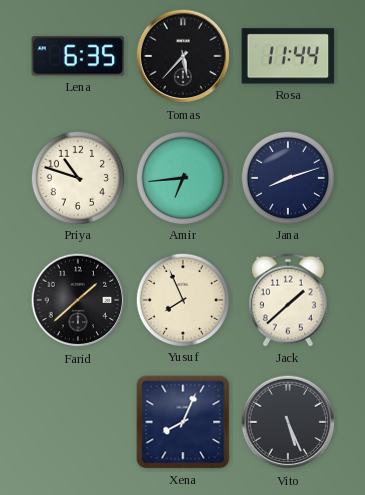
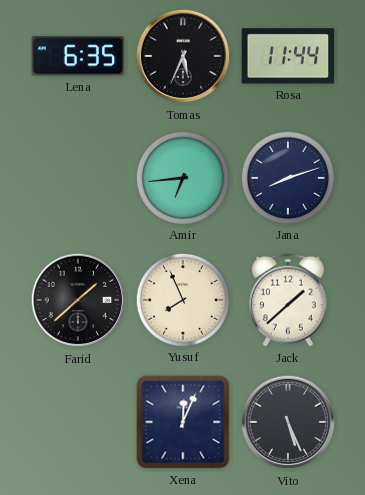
Tomas: 5:37 -> 5:34
Priya: 10:48 -> none
Xena: 8:04 -> 12:04
